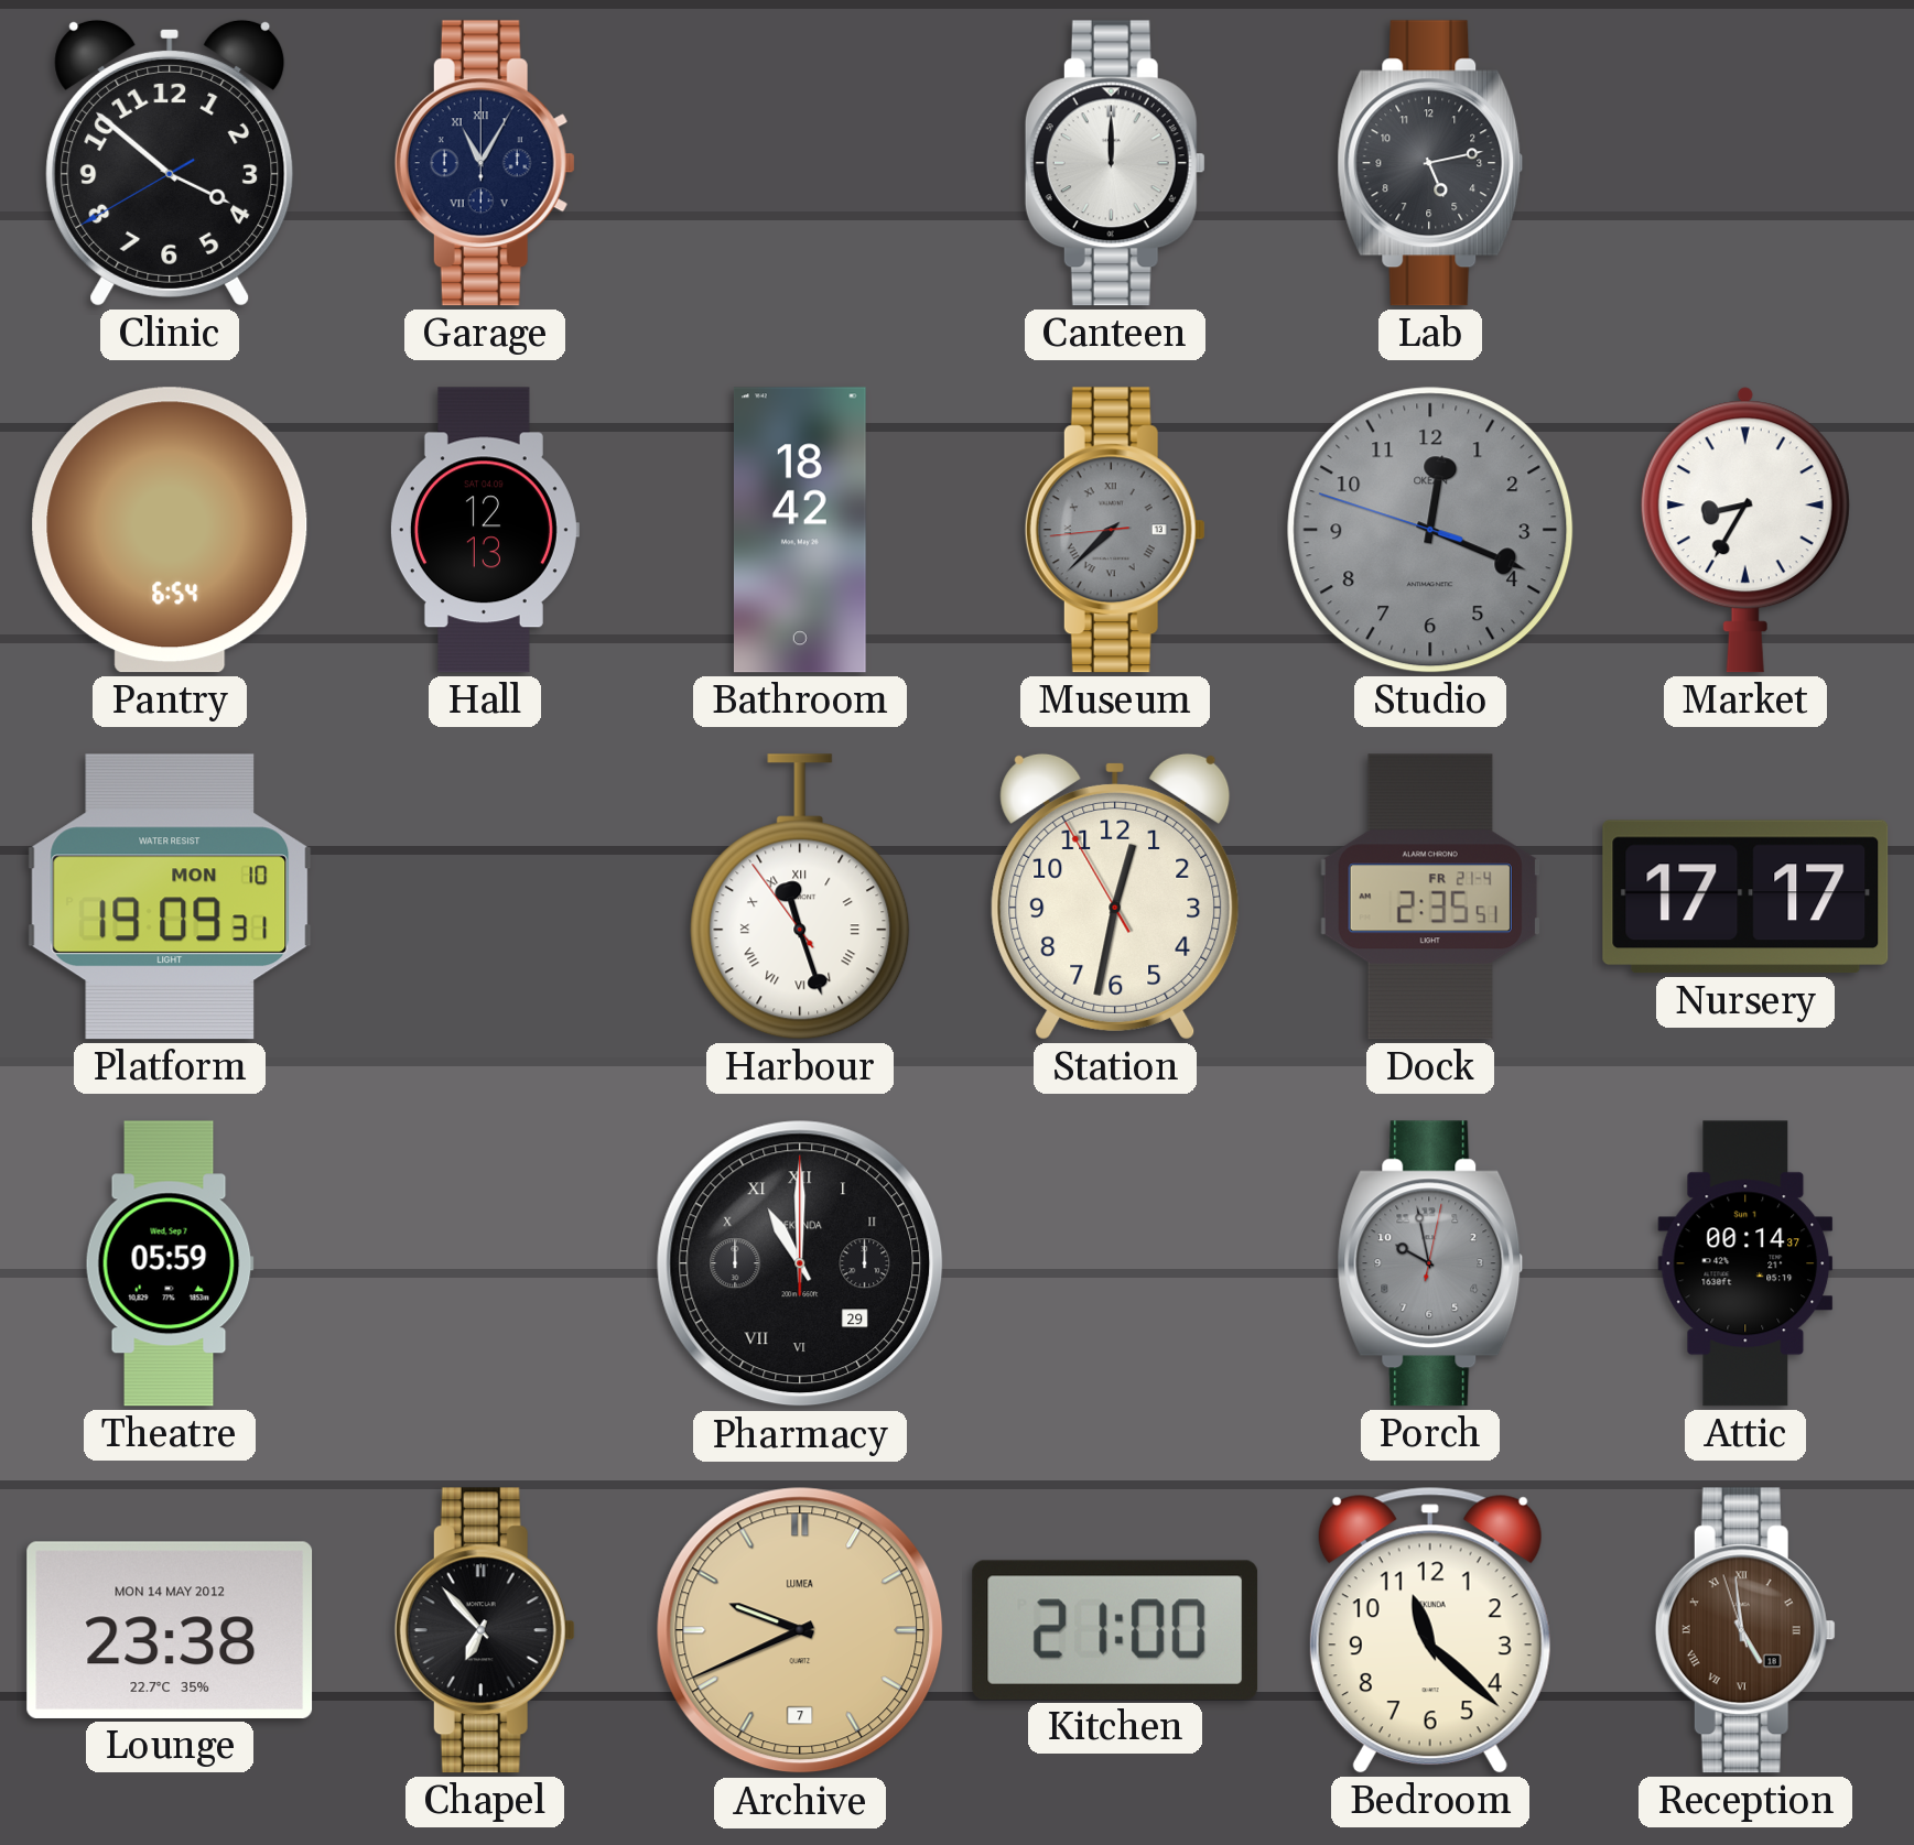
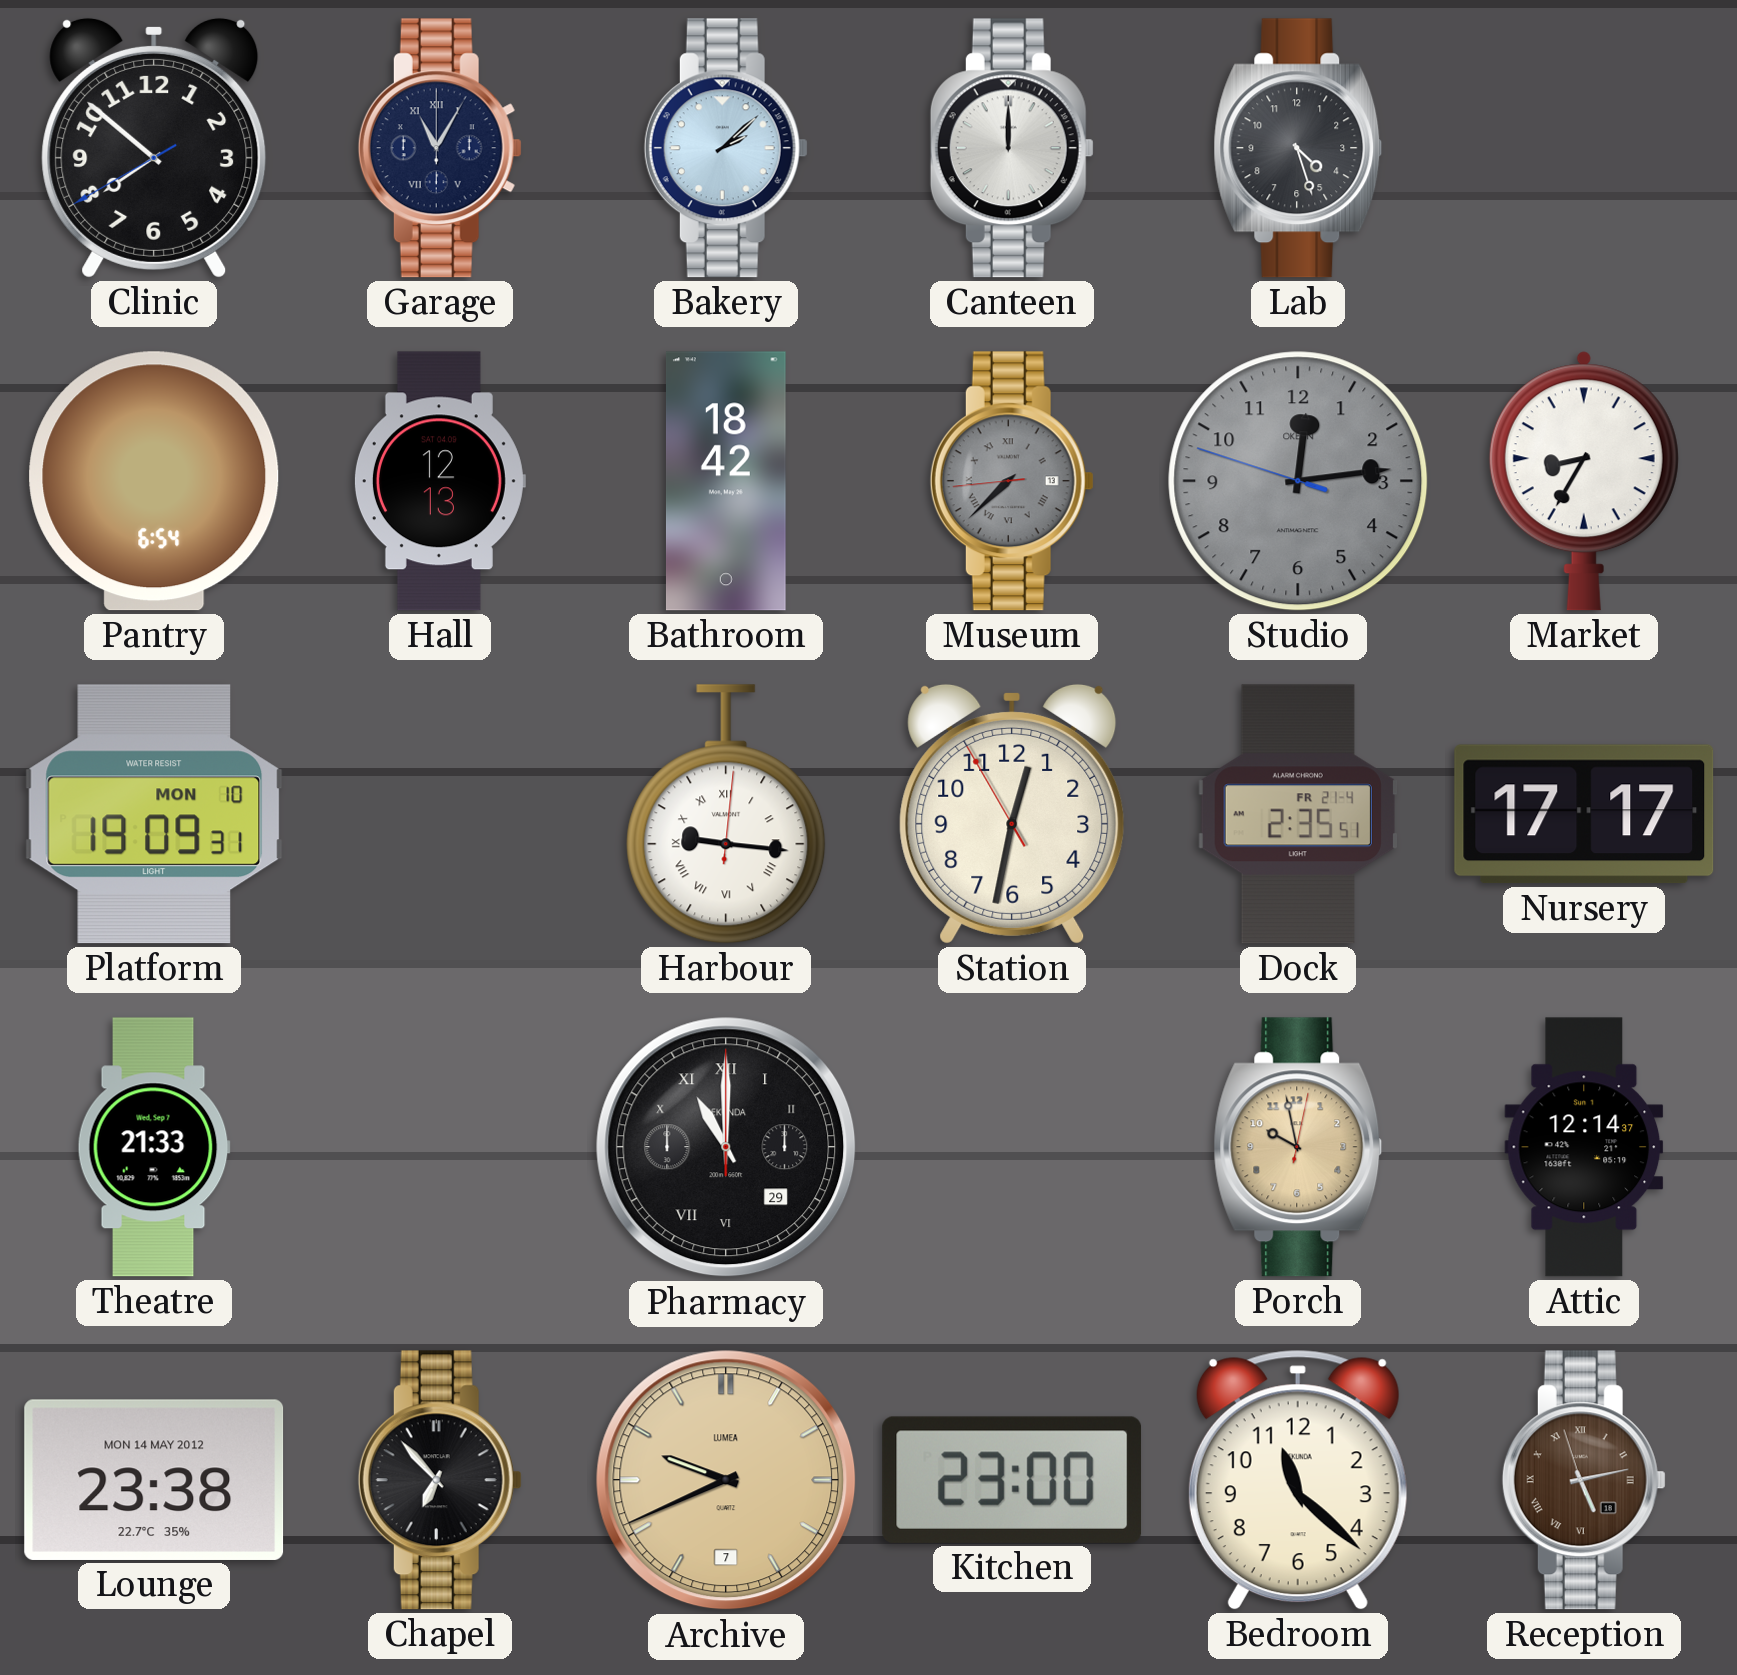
Clinic: 3:51 -> 7:51
Bakery: none -> 2:08
Lab: 5:13 -> 4:27
Studio: 12:18 -> 12:13
Harbour: 11:26 -> 9:16
Theatre: 05:59 -> 21:33
Porch dial: grey -> champagne
Attic: 00:14 -> 12:14
Kitchen: 21:00 -> 23:00
Reception: 4:58 -> 5:12
